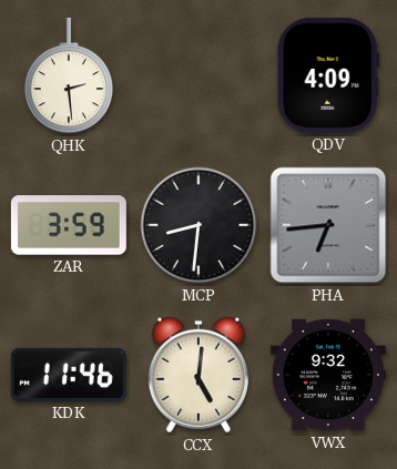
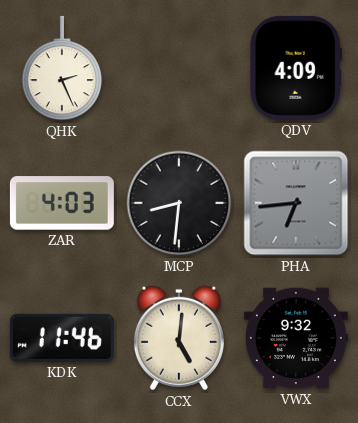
QHK: 2:29 -> 2:26
ZAR: 3:59 -> 4:03
